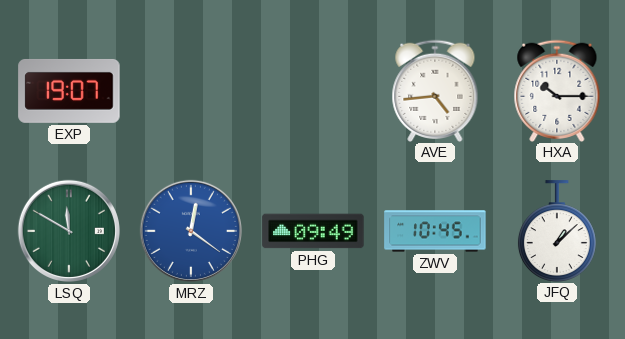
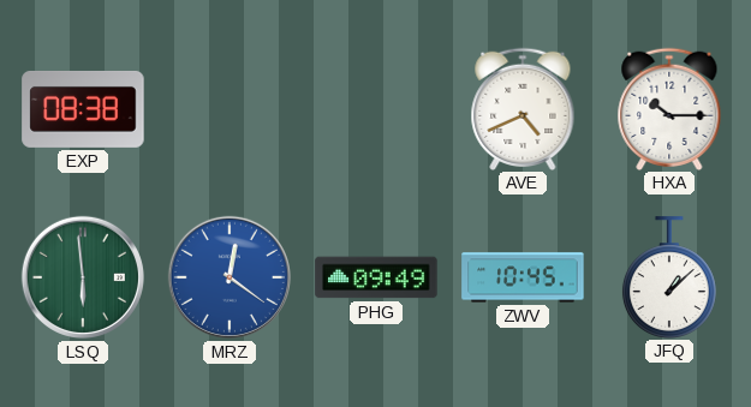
EXP: 19:07 -> 08:38
AVE: 4:44 -> 4:41
LSQ: 11:50 -> 5:59
